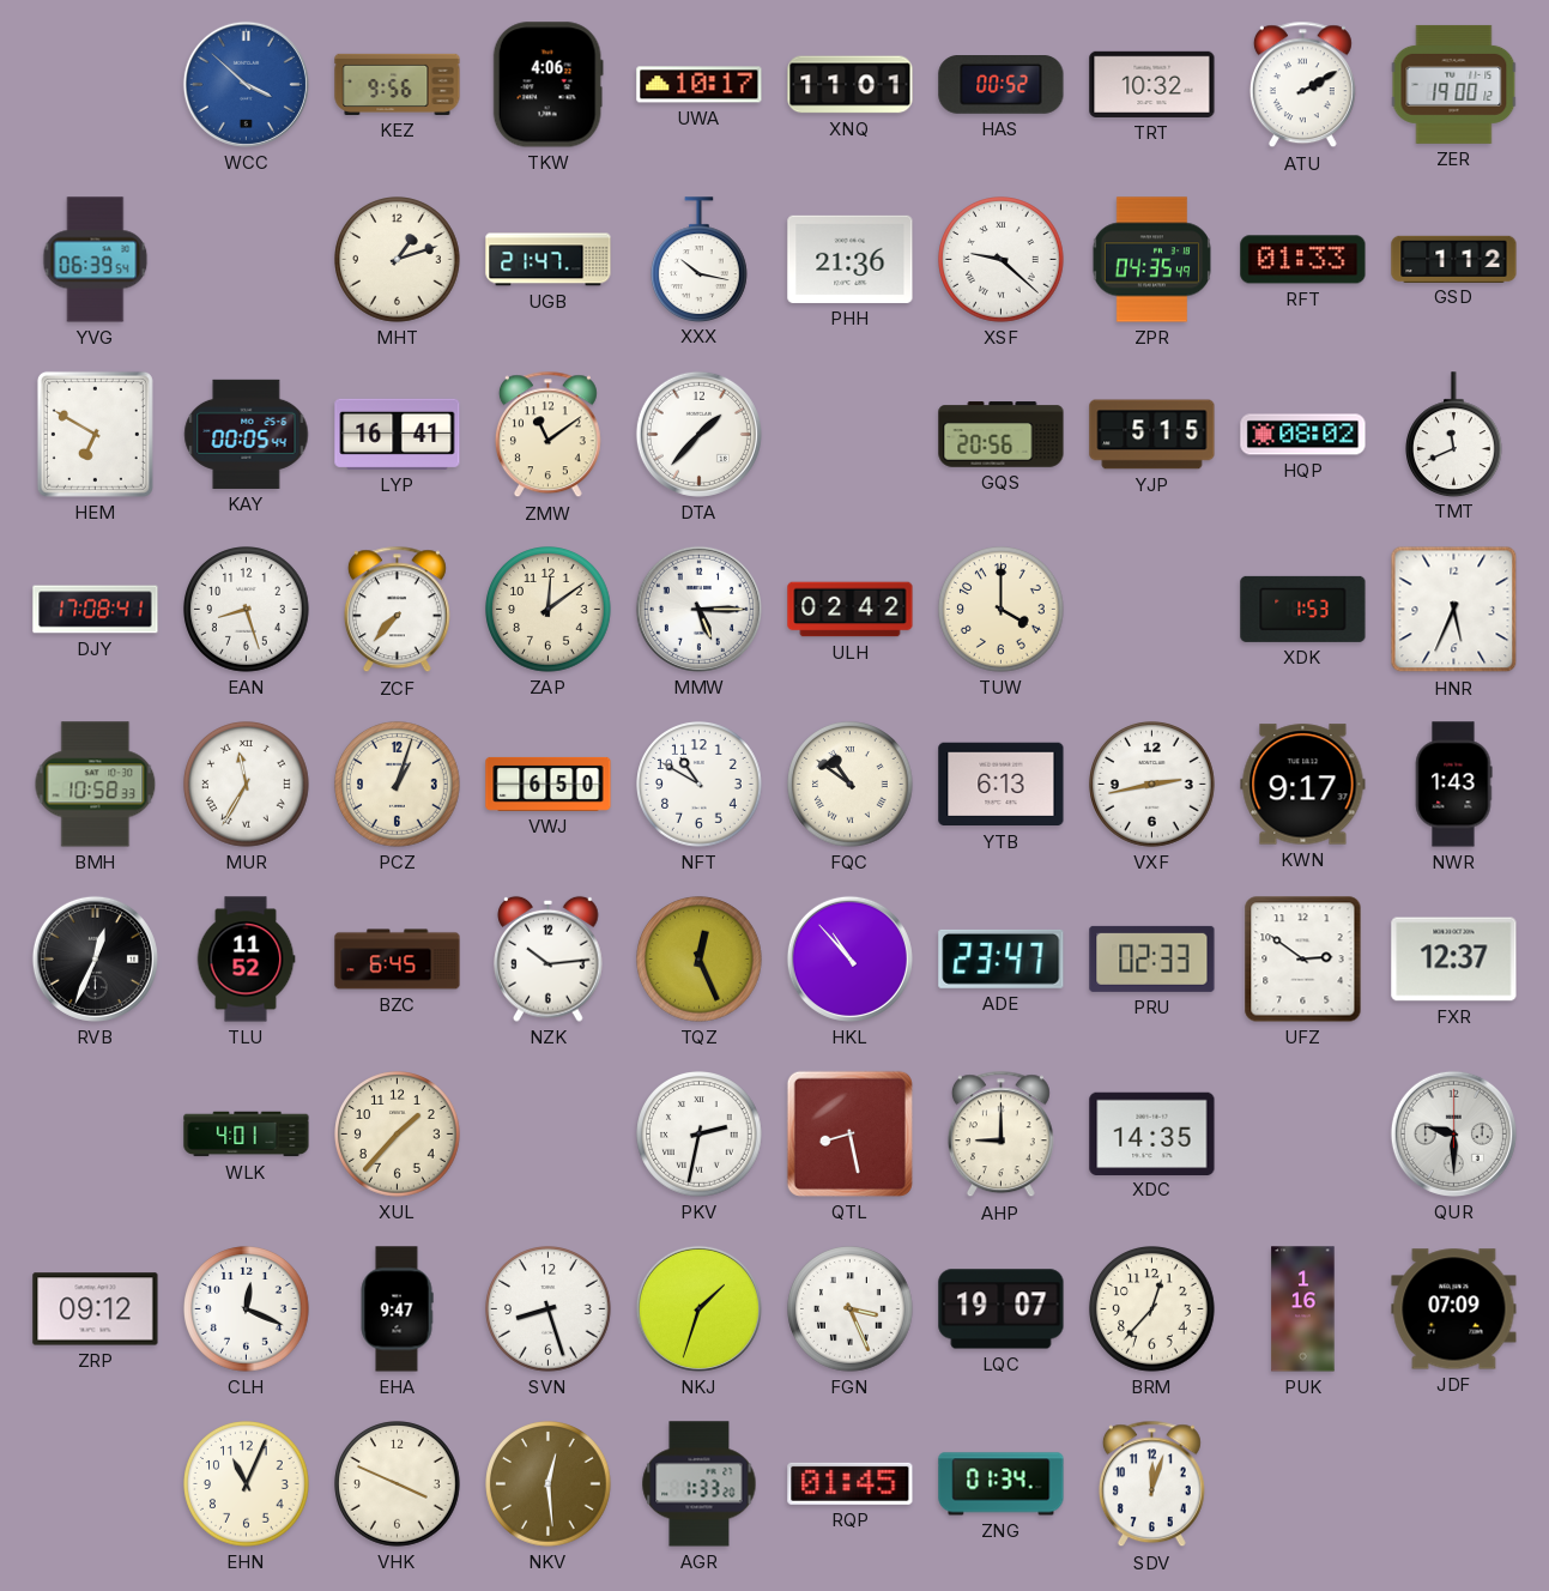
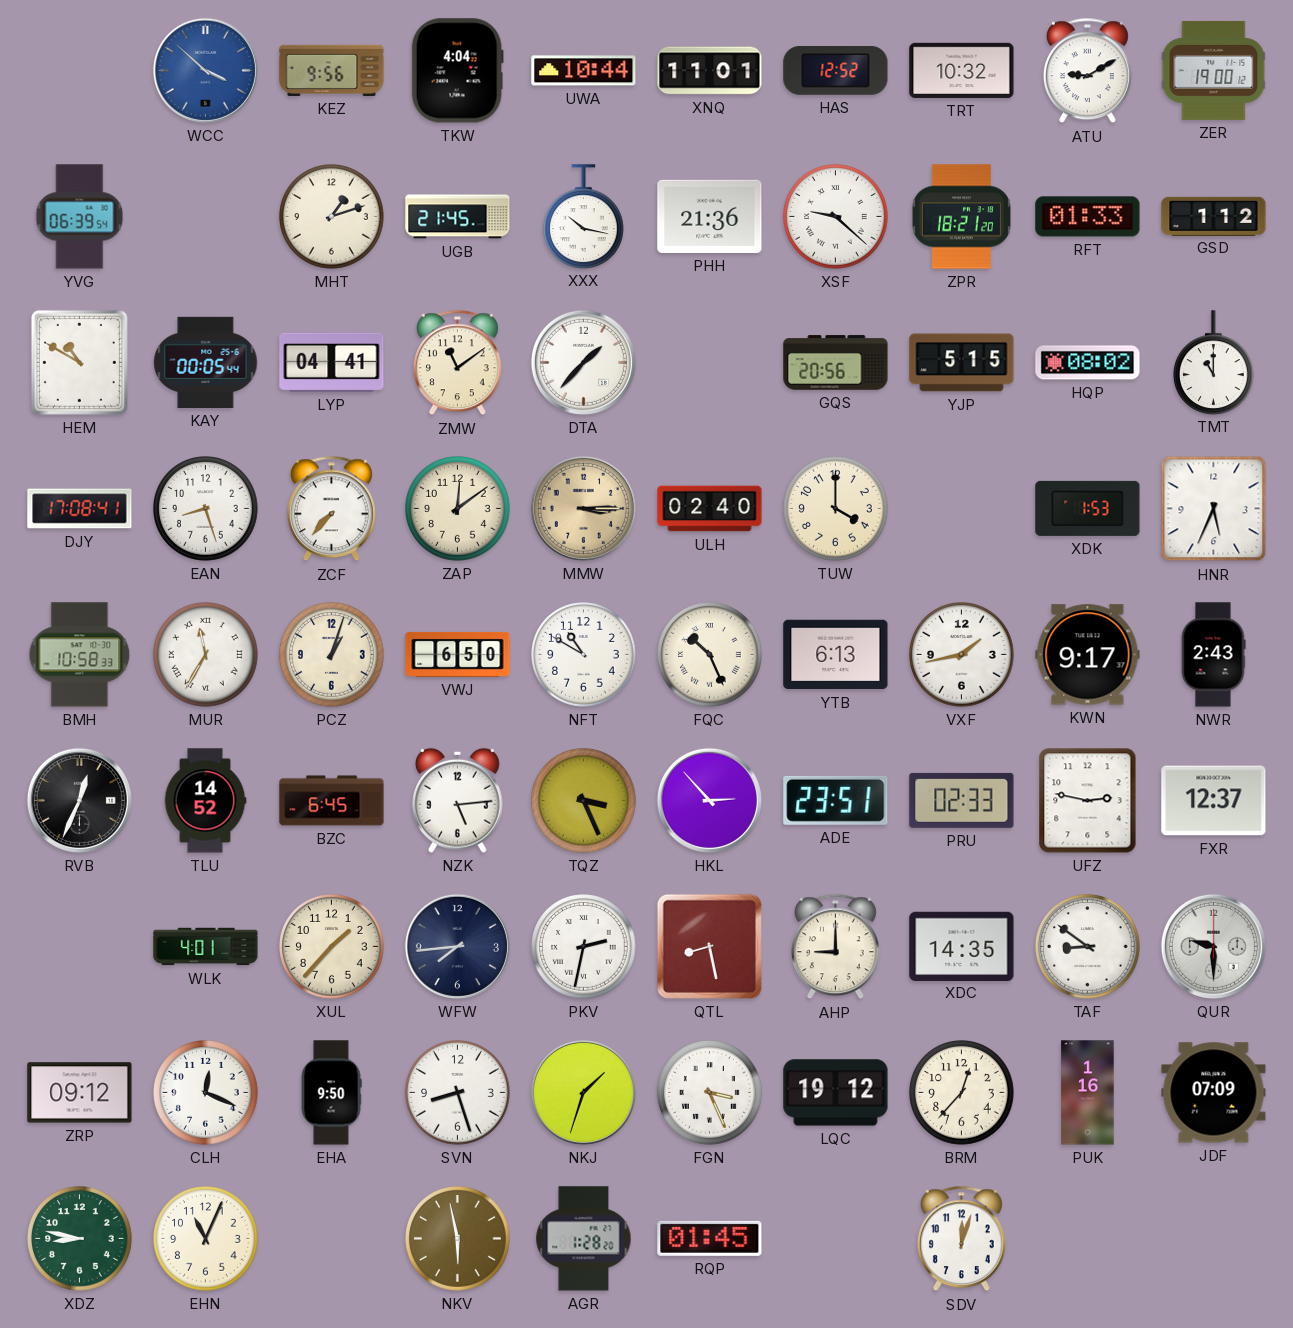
TKW: 4:06 -> 4:04
UWA: 10:17 -> 10:44
HAS: 00:52 -> 12:52
ATU: 2:10 -> 9:10
UGB: 21:47 -> 21:45
ZPR: 04:35 -> 18:21
HEM: 6:50 -> 10:50
LYP: 16:41 -> 04:41
TMT: 11:41 -> 11:00
MMW: 5:15 -> 3:15
MMW dial: white -> champagne
ULH: 02:42 -> 02:40
FQC: 10:51 -> 10:26
VXF: 2:43 -> 1:43
NWR: 1:43 -> 2:43
TLU: 11:52 -> 14:52
NZK: 10:14 -> 5:14
TQZ: 12:26 -> 3:26
HKL: 10:53 -> 2:53
ADE: 23:47 -> 23:51
UFZ: 2:51 -> 2:47
WFW: none -> 7:44
TAF: none -> 8:51
EHA: 9:47 -> 9:50
LQC: 19:07 -> 19:12
XDZ: none -> 8:47
VHK: 3:49 -> none
NKV: 12:29 -> 5:58
AGR: 1:33 -> 1:28
ZNG: 01:34 -> none
